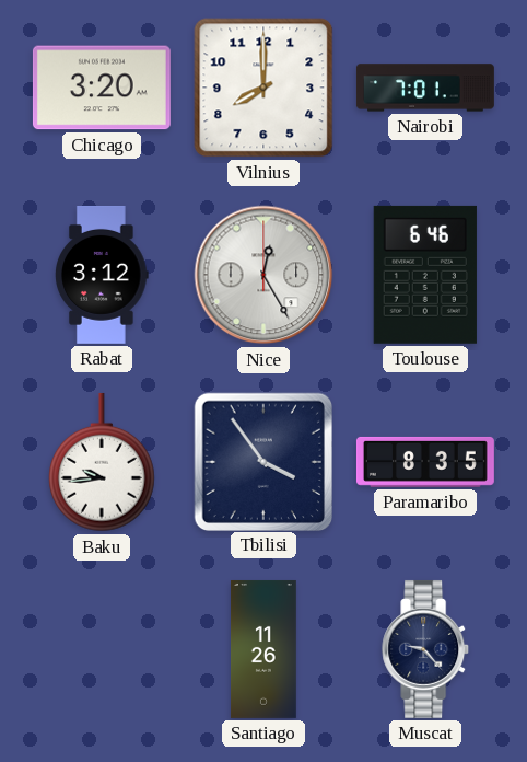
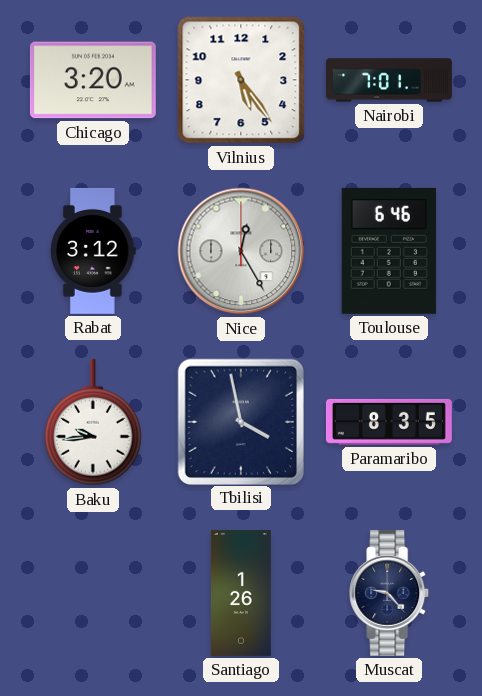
Vilnius: 8:00 -> 5:24
Tbilisi: 3:54 -> 3:58
Santiago: 11:26 -> 1:26
